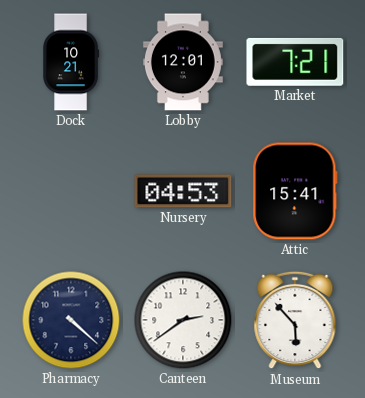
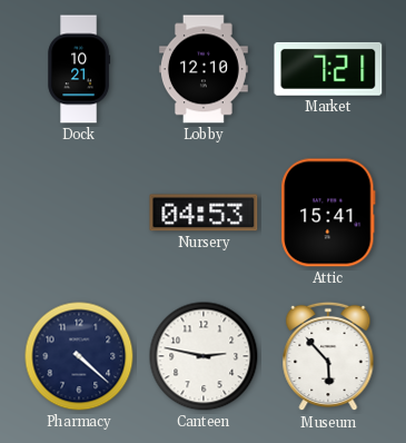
Lobby: 12:01 -> 12:10
Canteen: 2:39 -> 2:47
